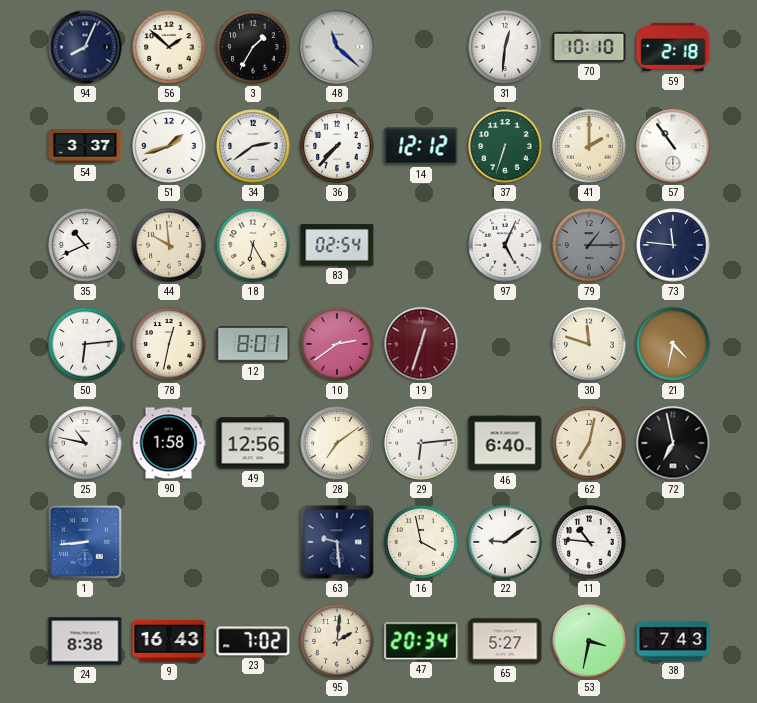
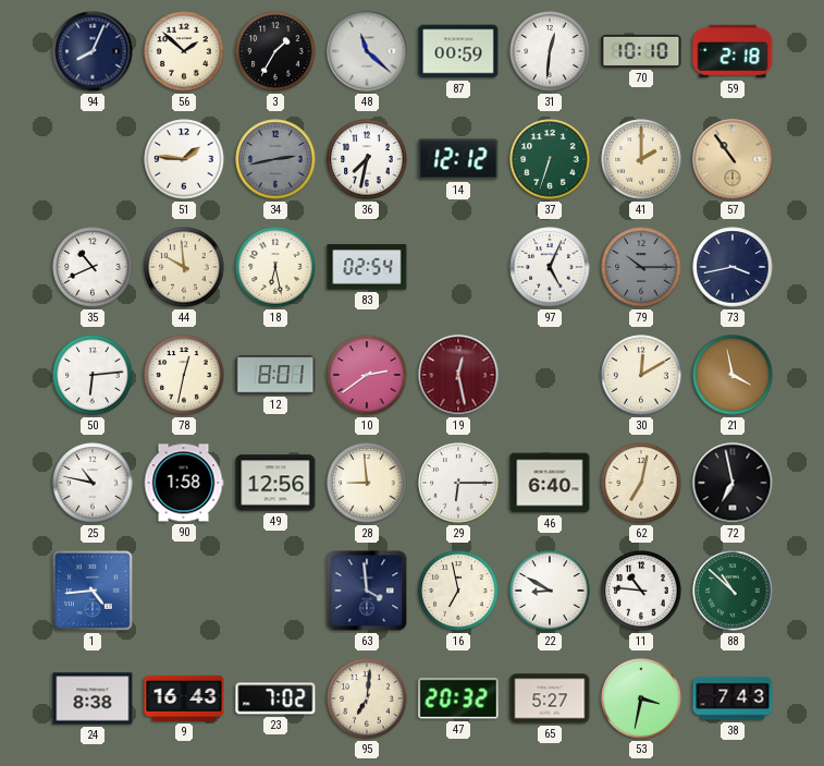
87: none -> 00:59
54: 3:37 -> none
51: 1:42 -> 1:46
34: 2:39 -> 2:43
34 dial: white -> grey
36: 7:37 -> 7:32
57 dial: white -> champagne
18: 6:25 -> 6:28
79: 1:15 -> 10:15
73: 11:46 -> 3:43
19: 12:33 -> 12:28
30: 11:48 -> 12:10
21: 4:32 -> 3:58
28: 7:09 -> 8:59
29: 6:14 -> 6:15
1: 8:44 -> 4:44
63: 9:29 -> 3:59
16: 3:58 -> 6:58
22: 9:09 -> 8:50
88: none -> 10:52
95: 2:01 -> 7:01
47: 20:34 -> 20:32
